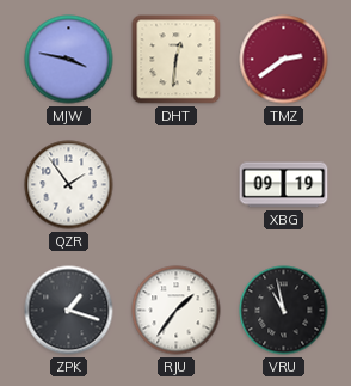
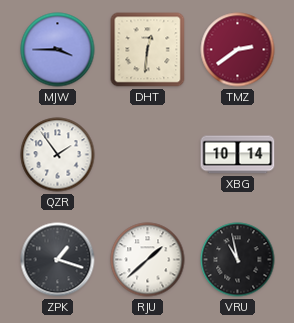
MJW: 3:47 -> 3:45
XBG: 09:19 -> 10:14
RJU: 1:36 -> 1:38
